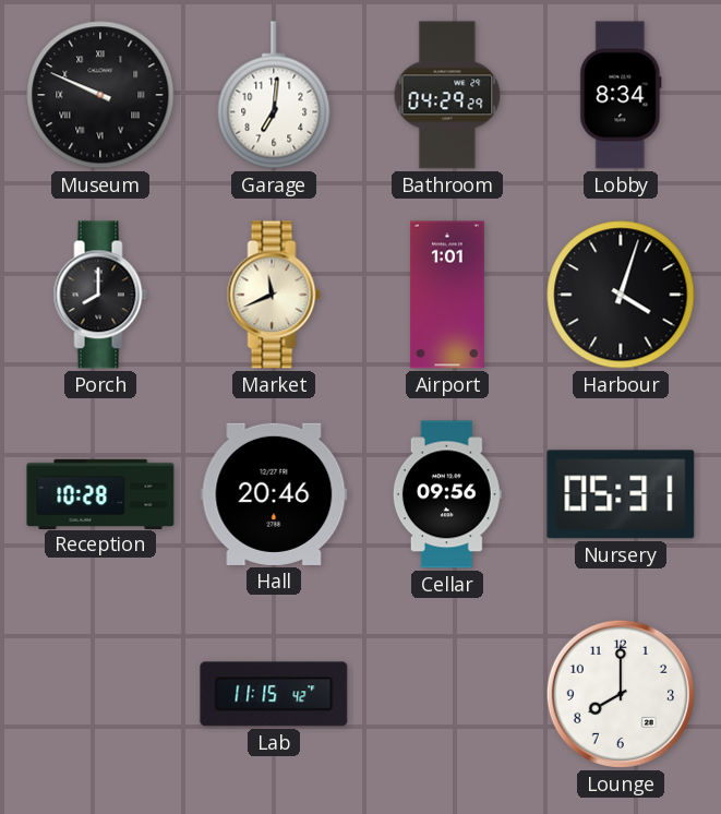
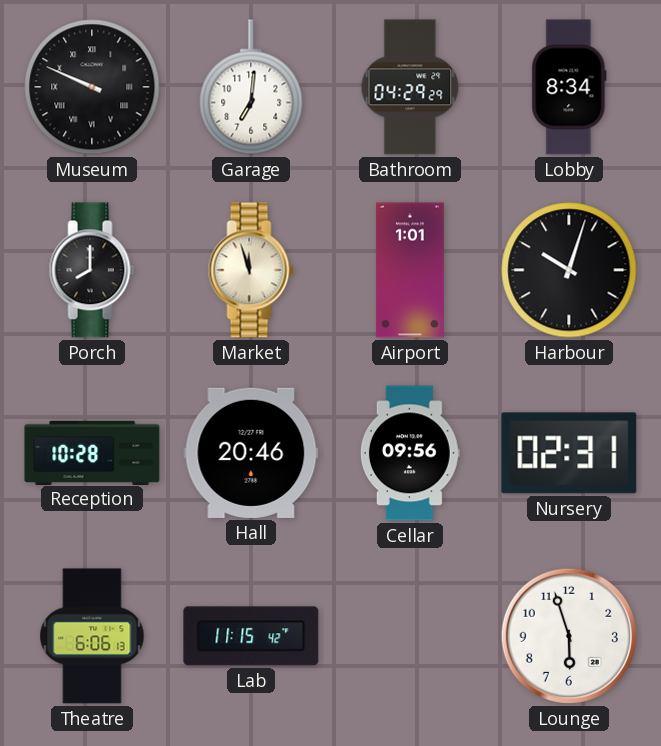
Market: 11:41 -> 11:57
Harbour: 4:03 -> 10:03
Nursery: 05:31 -> 02:31
Theatre: none -> 6:06
Lounge: 8:00 -> 5:57
